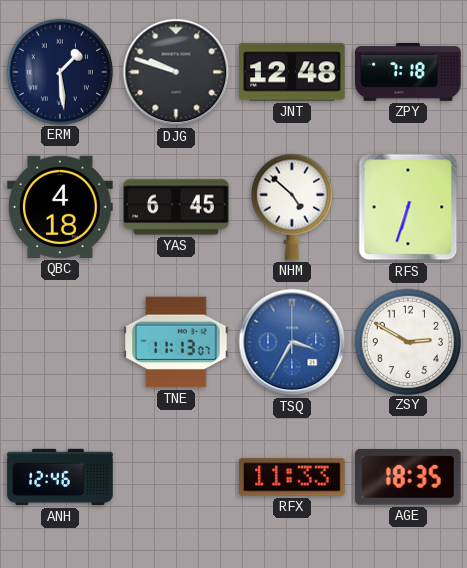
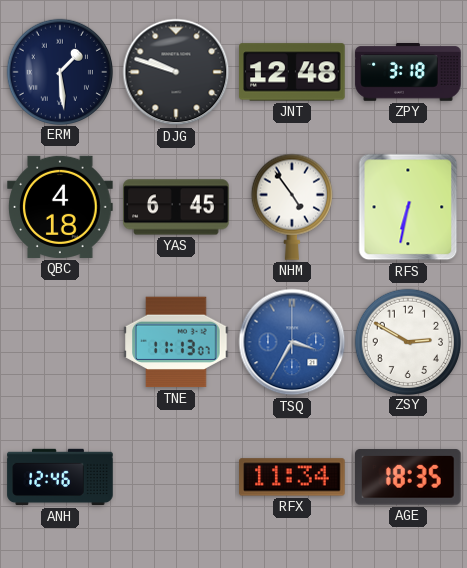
ZPY: 7:18 -> 3:18
NHM: 4:52 -> 4:54
RFS: 6:33 -> 6:32
RFX: 11:33 -> 11:34
